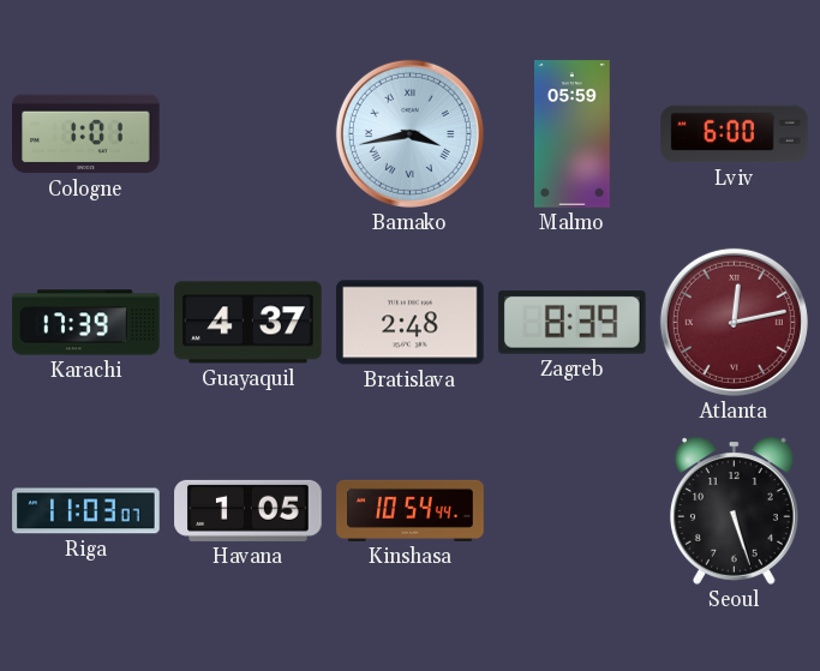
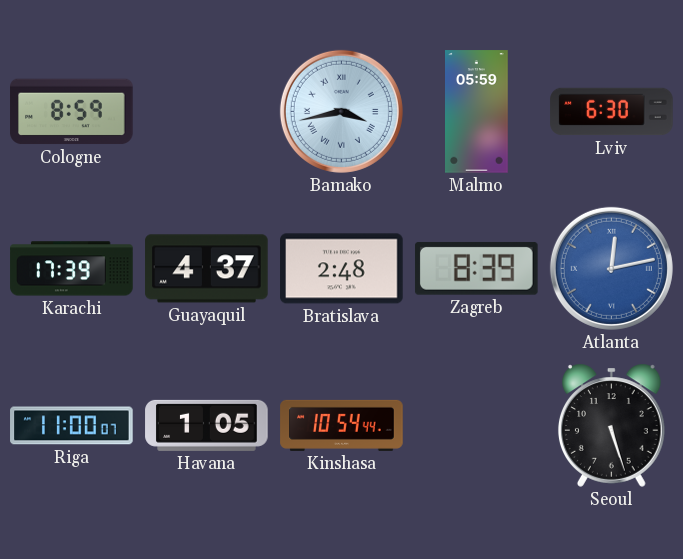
Cologne: 1:01 -> 8:59
Lviv: 6:00 -> 6:30
Atlanta dial: burgundy -> blue
Riga: 11:03 -> 11:00
